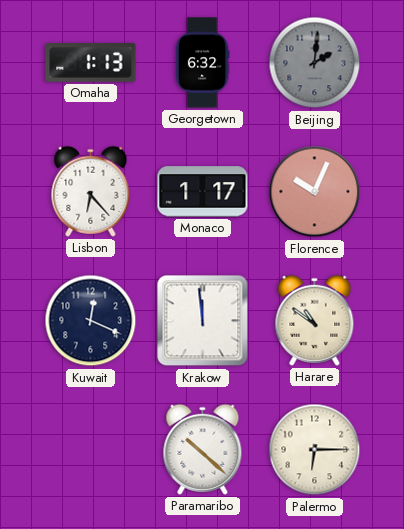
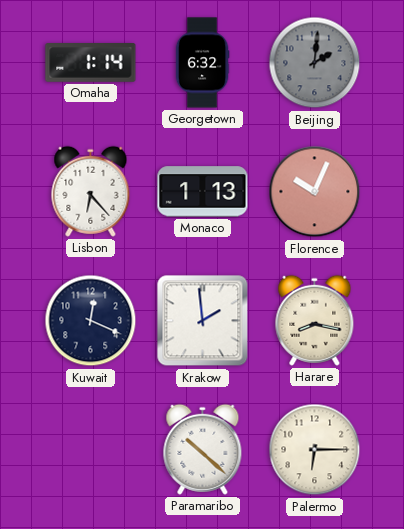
Omaha: 1:13 -> 1:14
Monaco: 1:17 -> 1:13
Krakow: 11:59 -> 1:59
Harare: 10:51 -> 8:17
